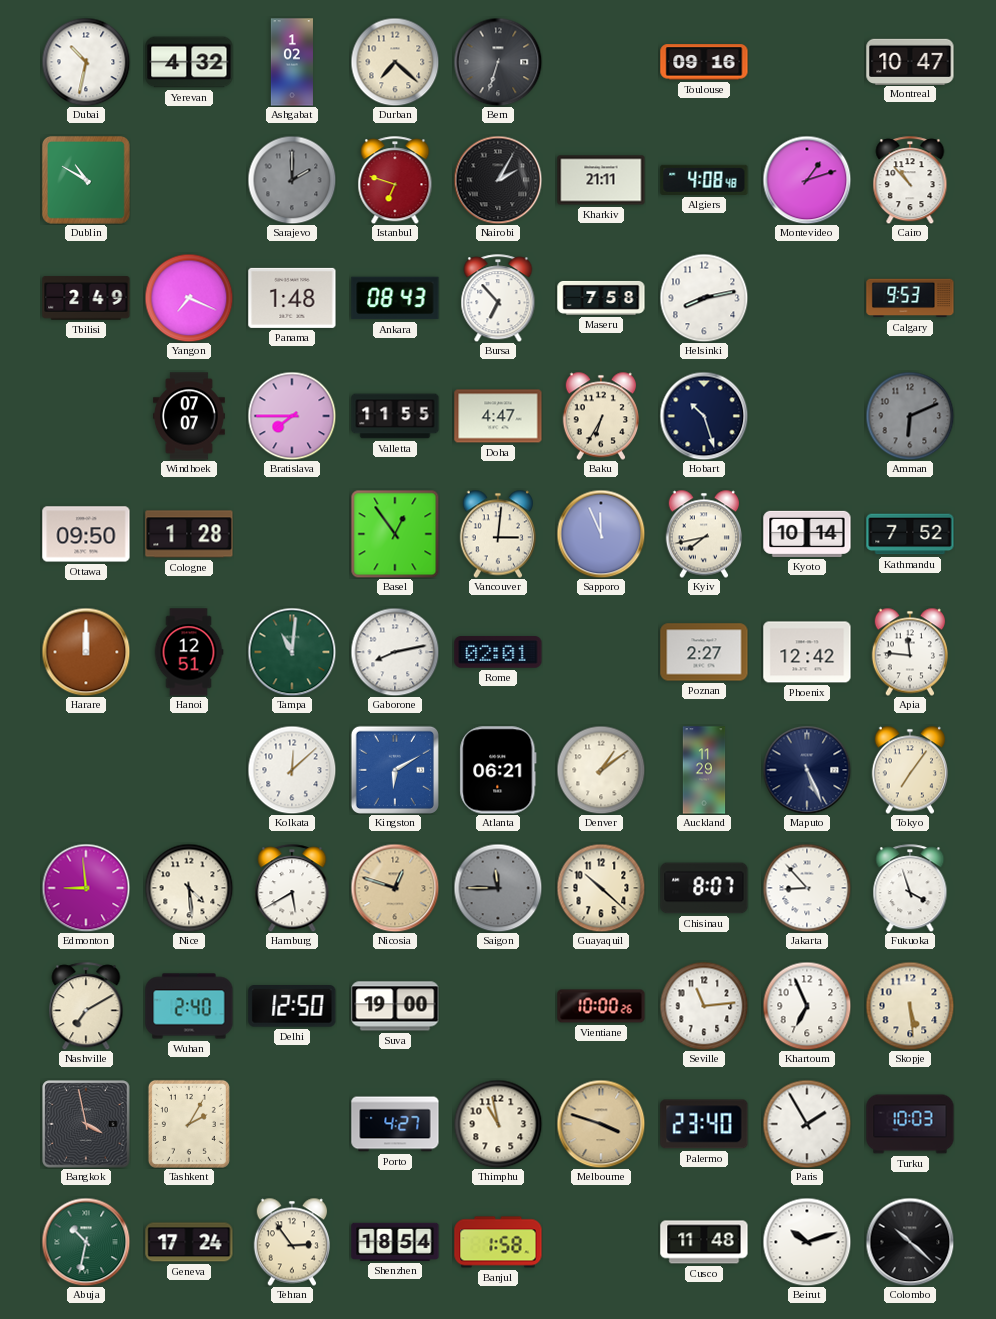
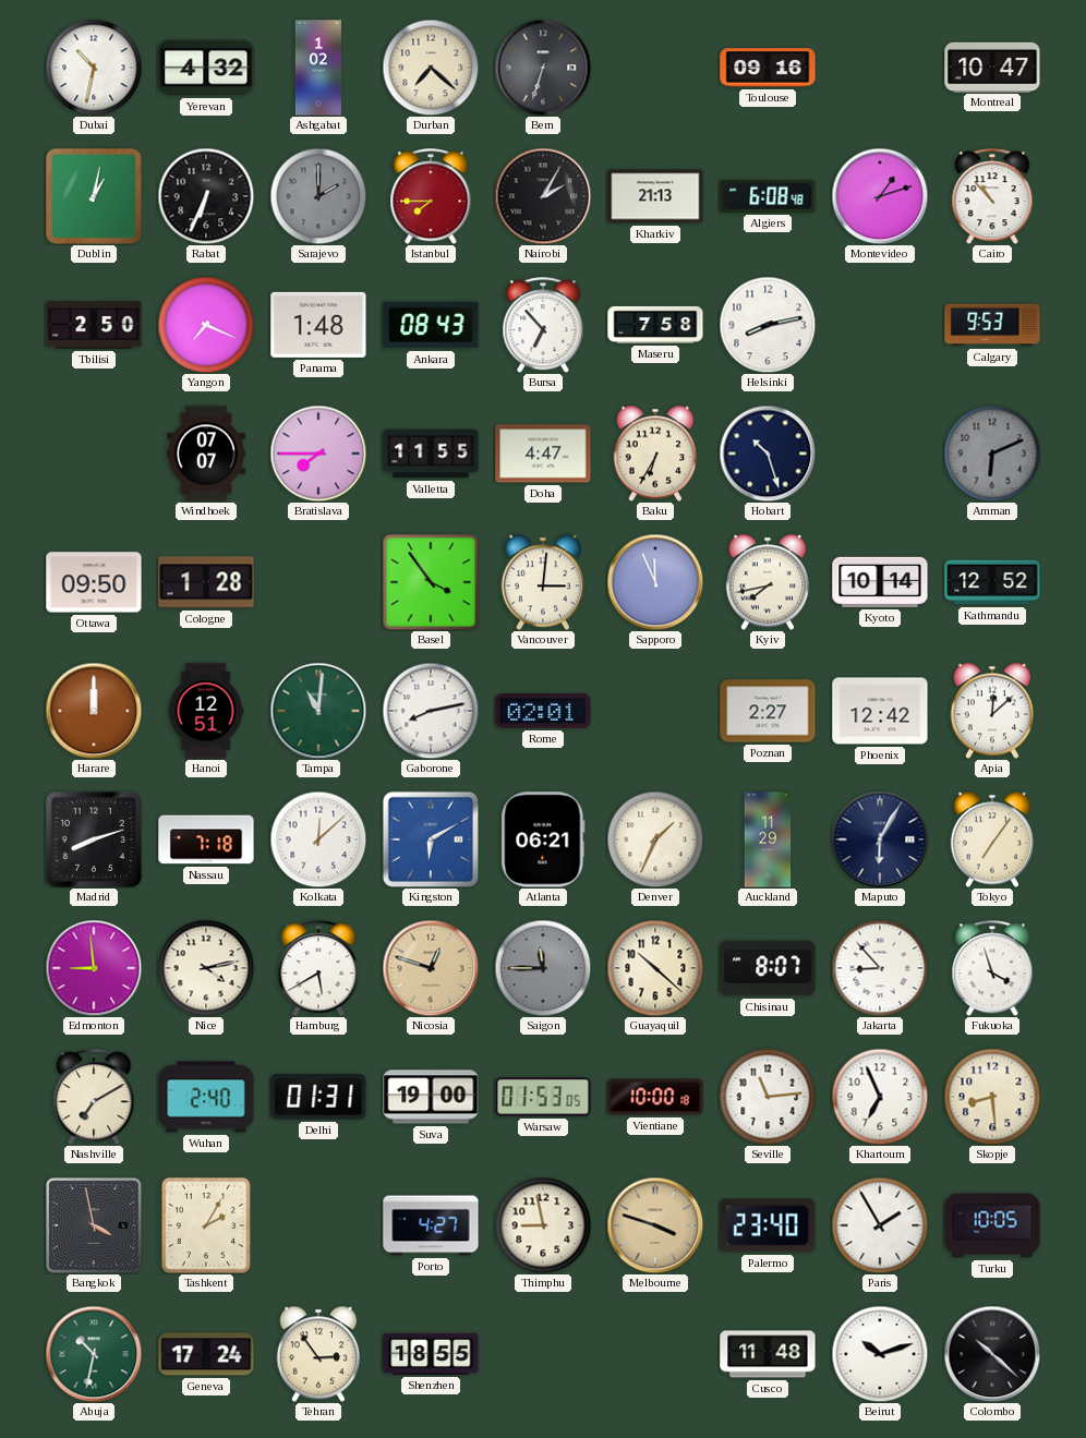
Dublin: 10:50 -> 1:02
Rabat: none -> 6:34
Istanbul: 6:48 -> 7:45
Kharkiv: 21:11 -> 21:13
Algiers: 4:08 -> 6:08
Tbilisi: 2:49 -> 2:50
Basel: 12:54 -> 3:54
Kathmandu: 7:52 -> 12:52
Apia: 11:46 -> 12:08
Madrid: none -> 8:12
Nassau: none -> 7:18
Denver: 1:09 -> 1:34
Maputo: 5:26 -> 6:05
Nice: 4:29 -> 4:13
Delhi: 12:50 -> 01:31
Warsaw: none -> 01:53
Vientiane: 10:00:26 -> 10:00:18
Skopje: 5:29 -> 8:29
Thimphu: 10:58 -> 8:58
Turku: 10:03 -> 10:05
Shenzhen: 18:54 -> 18:55
Banjul: 1:58 -> none
